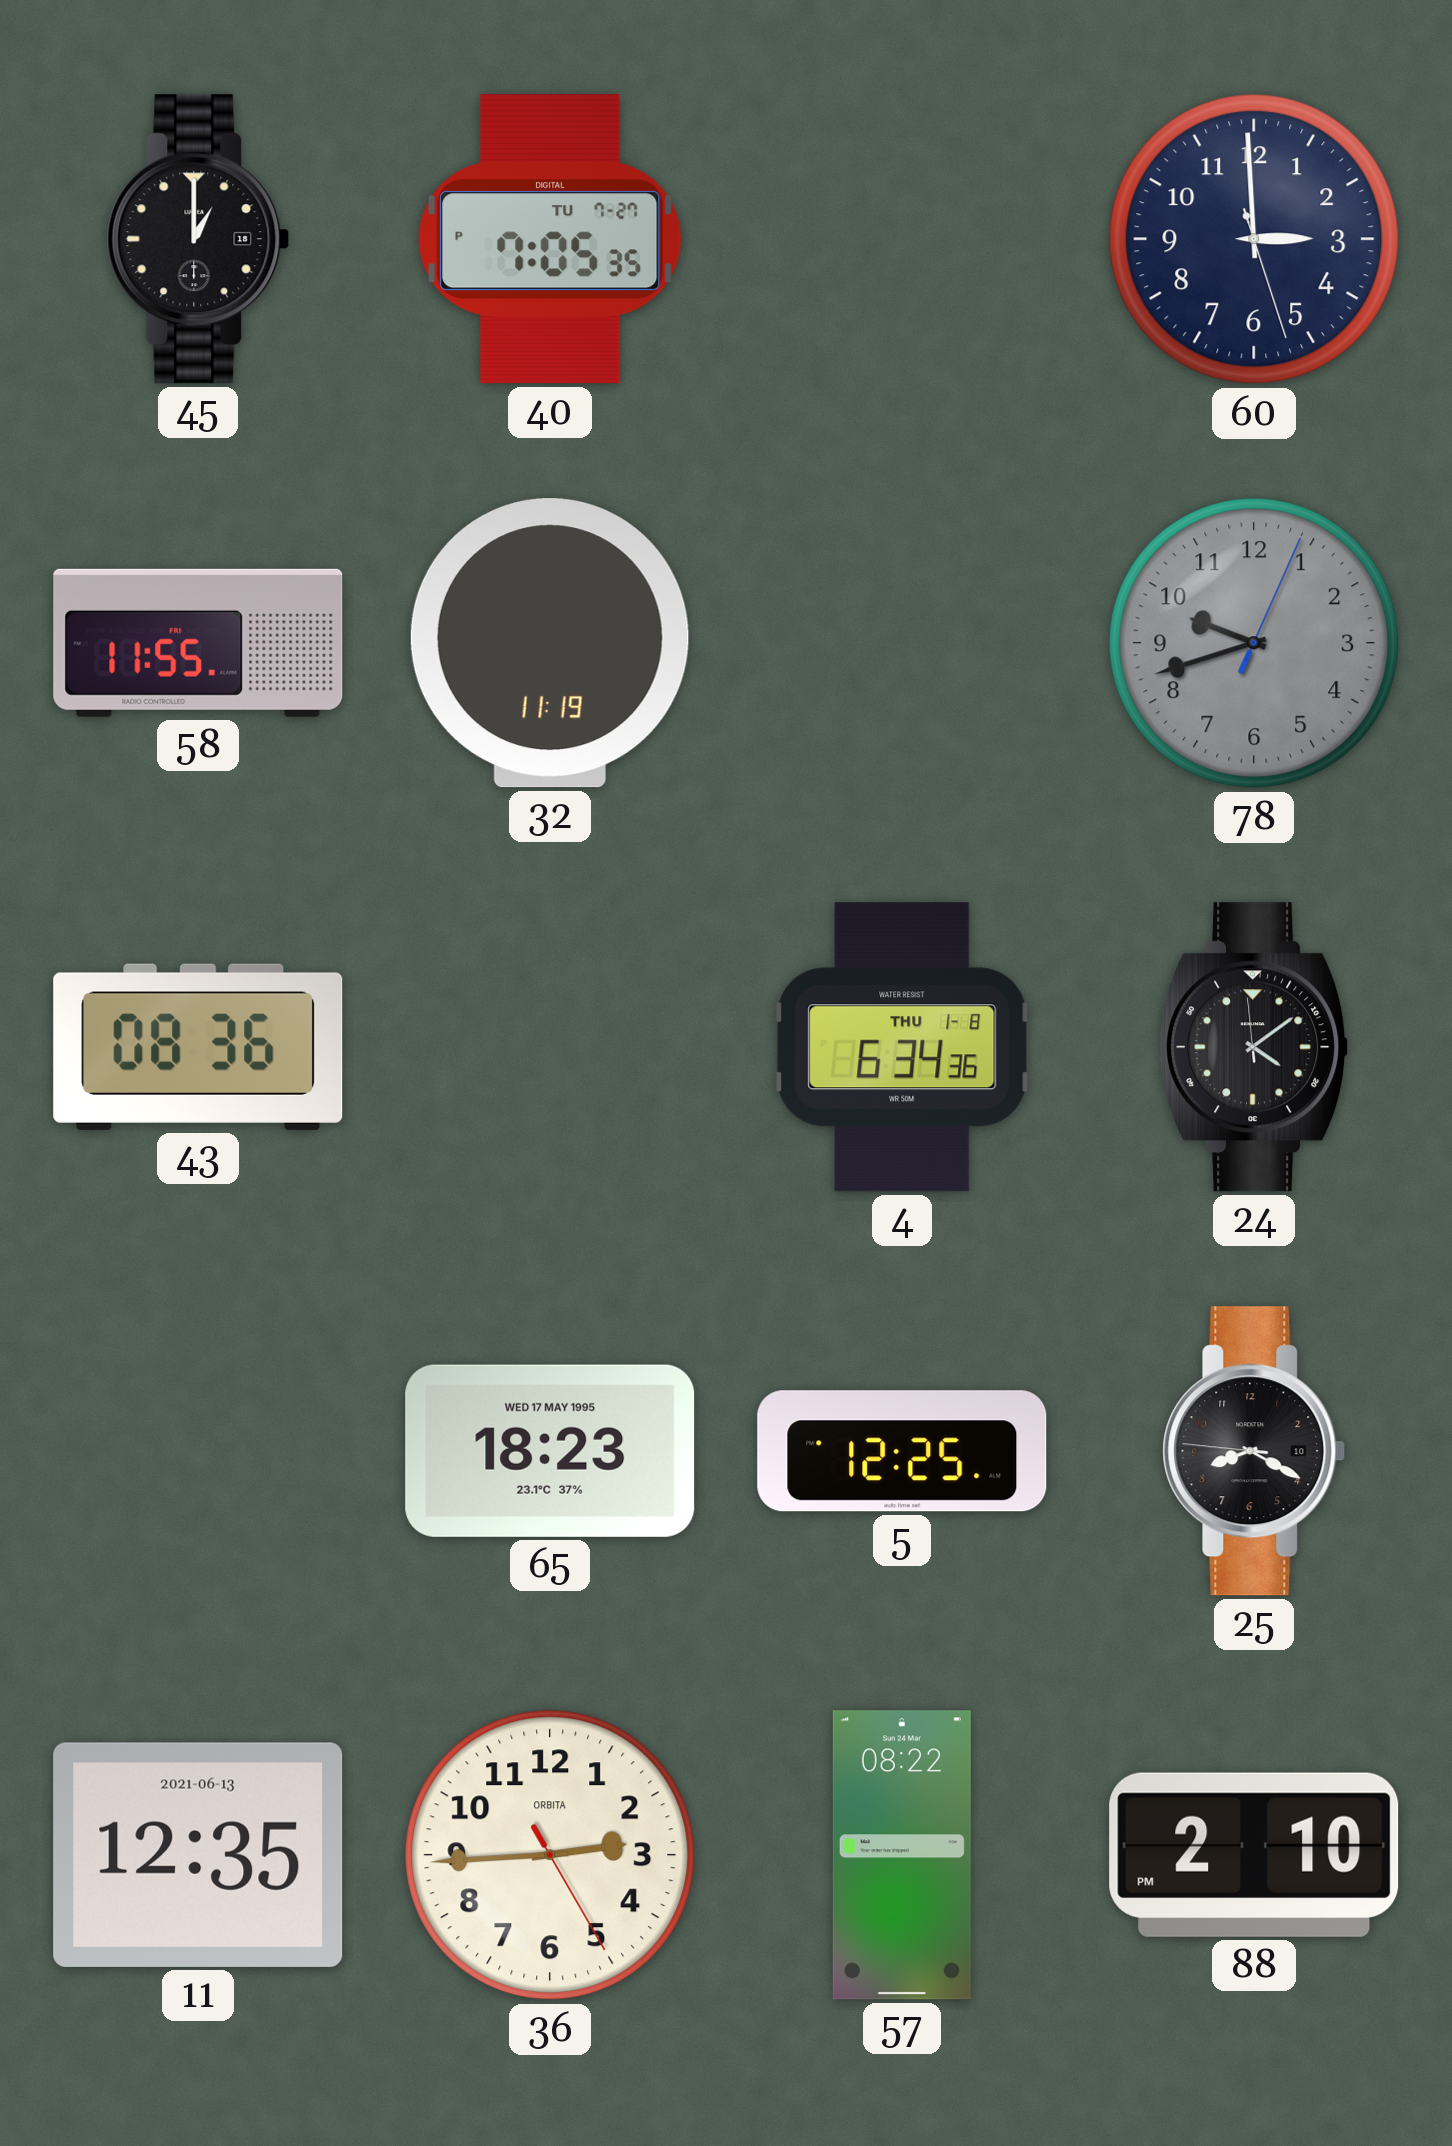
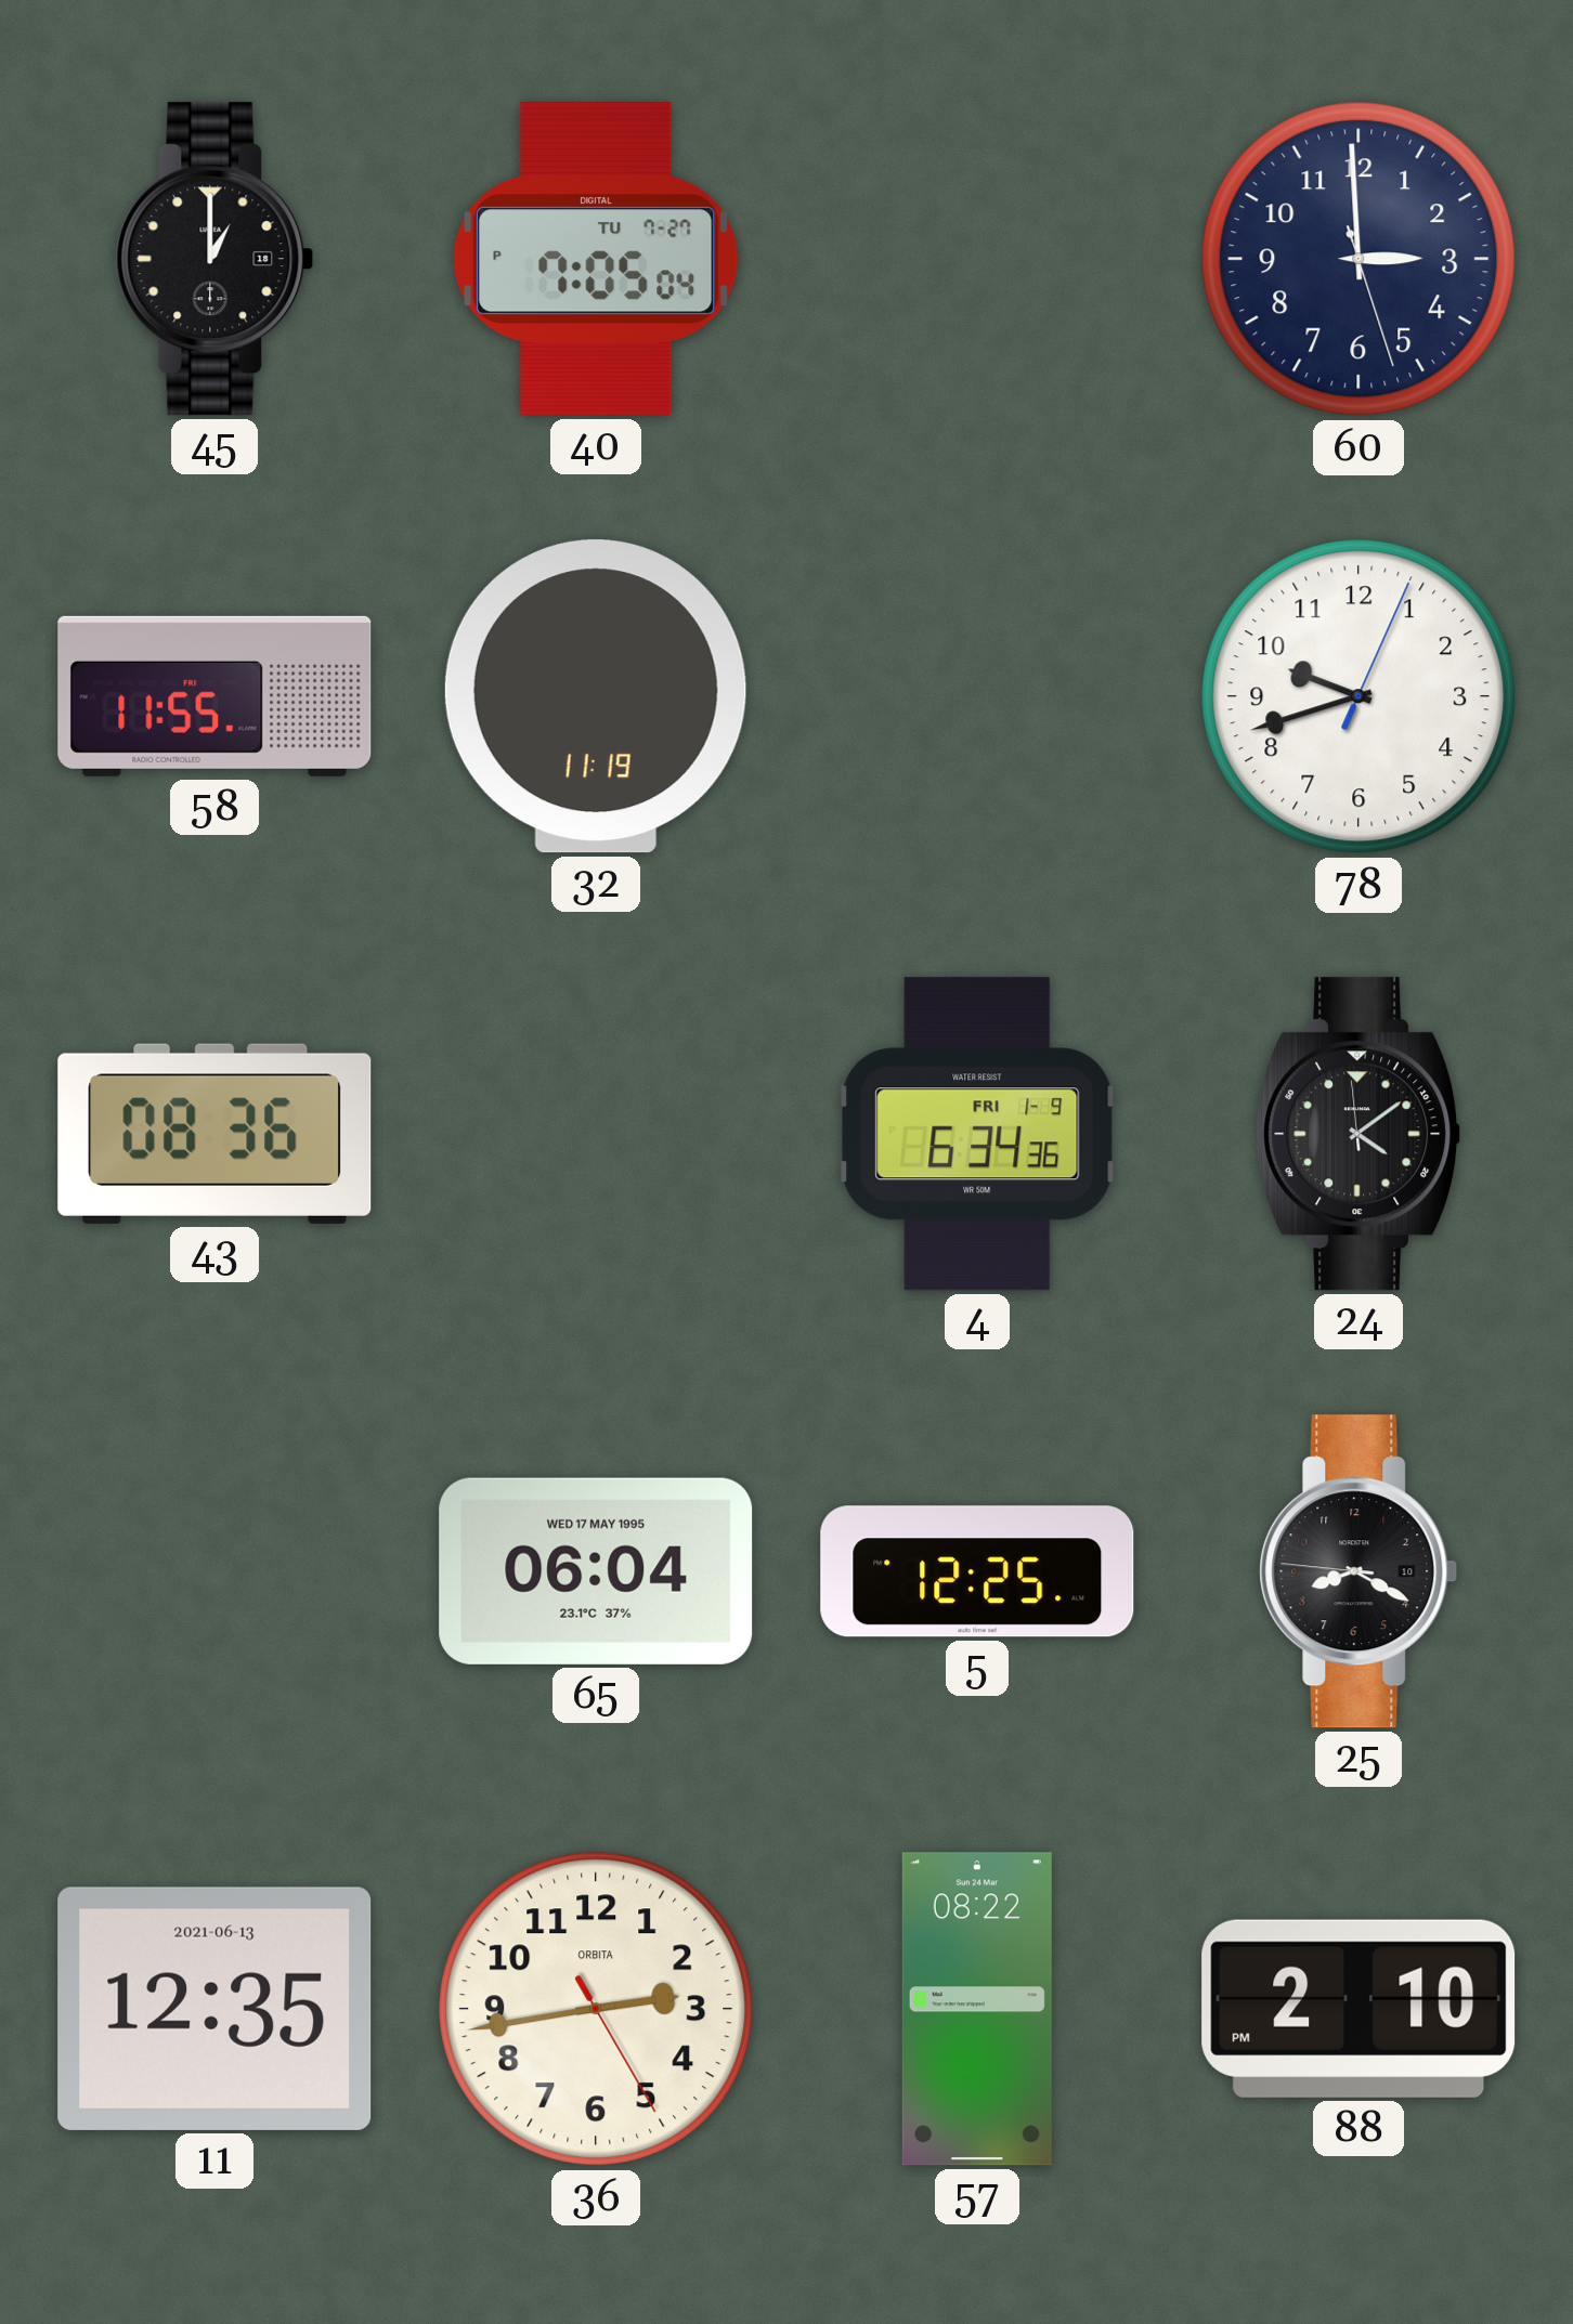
40: 7:05:35 PM -> 7:05:04 PM
78 dial: grey -> white
4 date: THU 1-8 -> FRI 1-9
65: 18:23 -> 06:04
36: 2:44 -> 2:43
